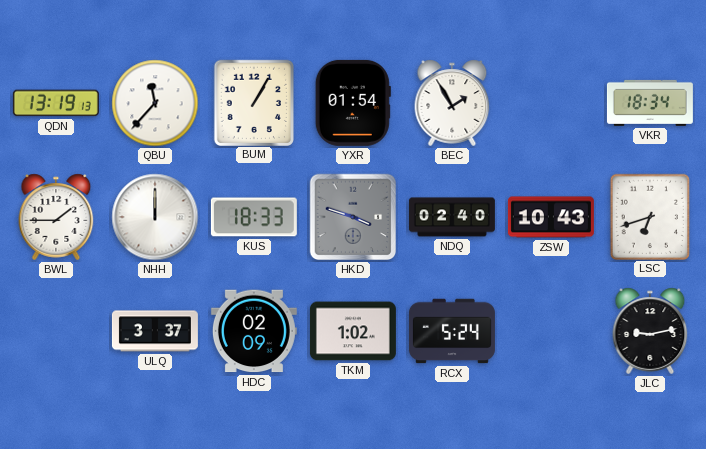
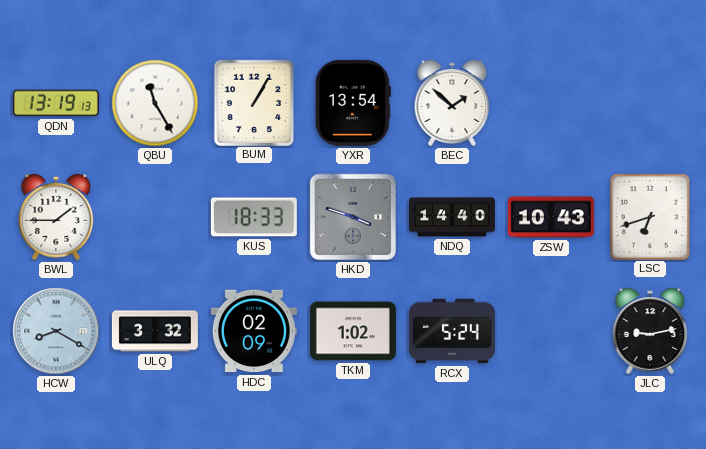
QBU: 11:37 -> 11:25
YXR: 01:54 -> 13:54
BEC: 1:55 -> 1:52
VKR: 18:34 -> none
NHH: 12:00 -> none
NDQ: 02:40 -> 14:40
HCW: none -> 8:20
ULQ: 3:37 -> 3:32
